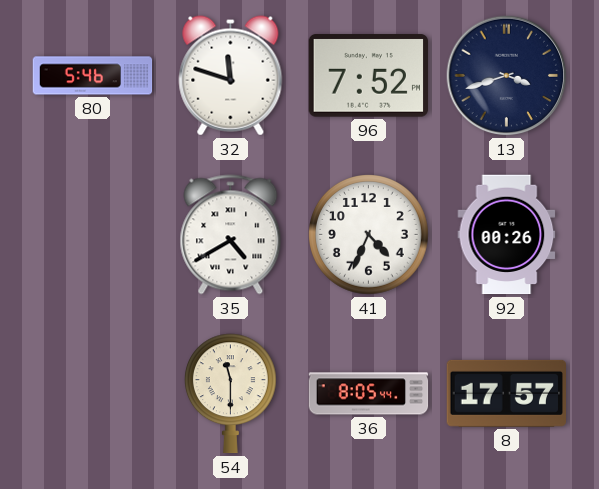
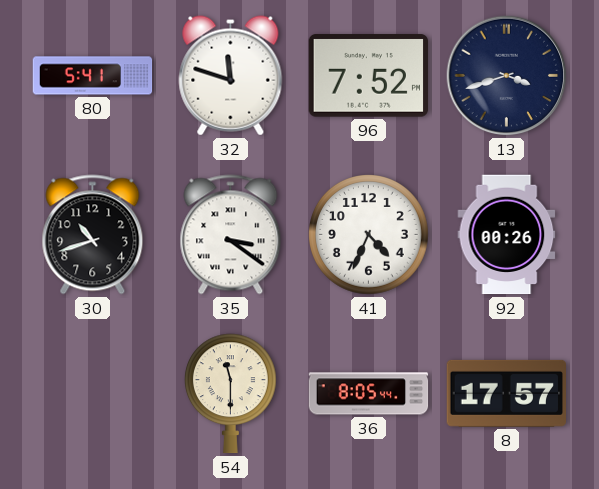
80: 5:46 -> 5:41
30: none -> 10:42
35: 4:40 -> 3:21
